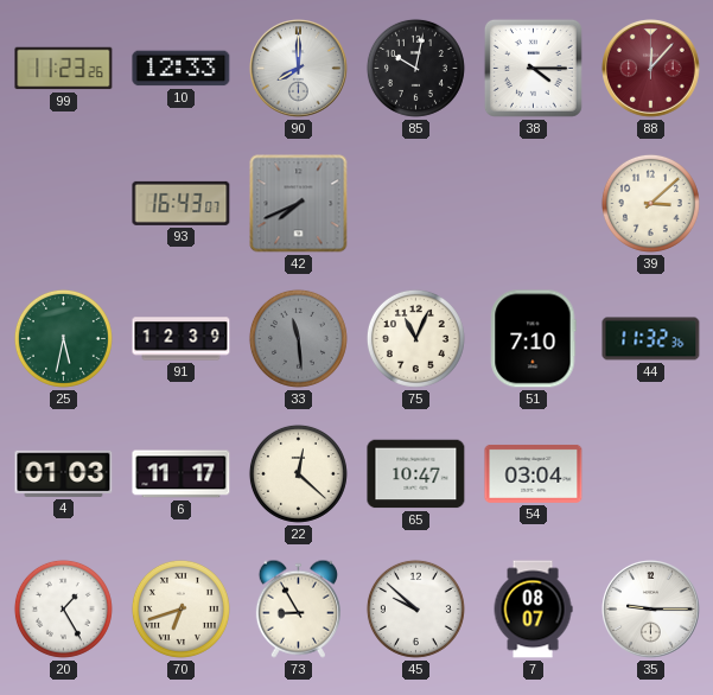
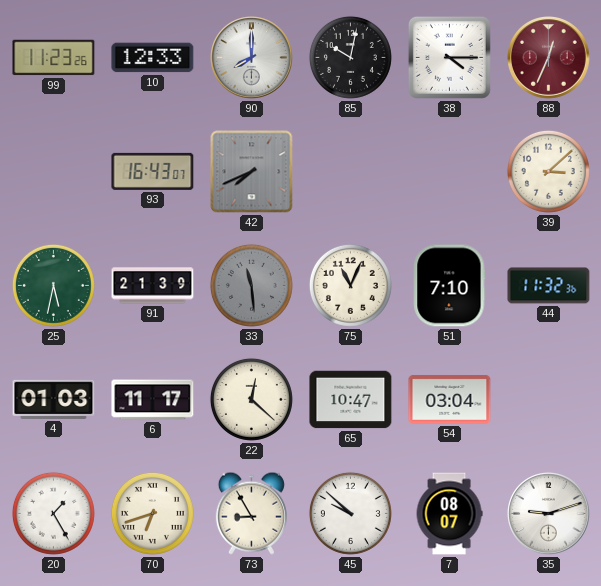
88: 12:07 -> 12:34
91: 12:39 -> 21:39
35: 9:15 -> 9:12
